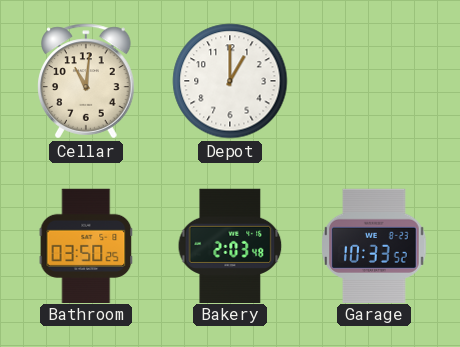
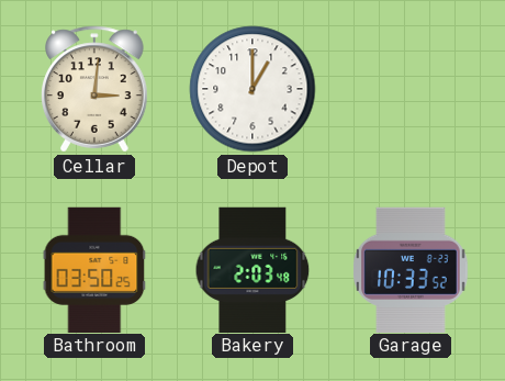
Cellar: 11:01 -> 3:01
